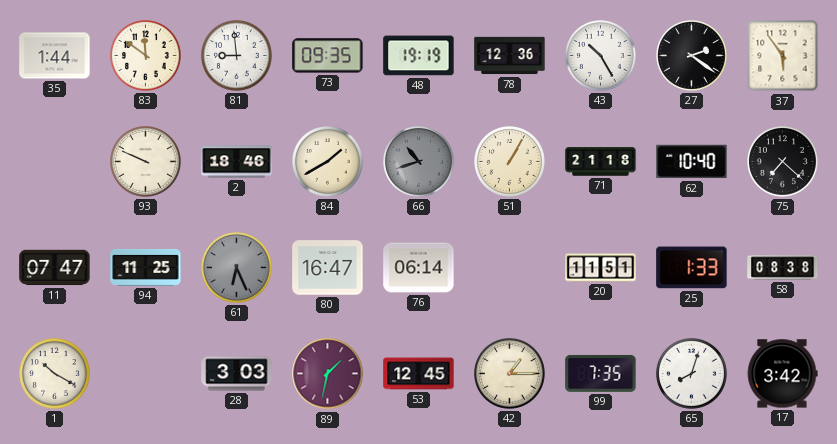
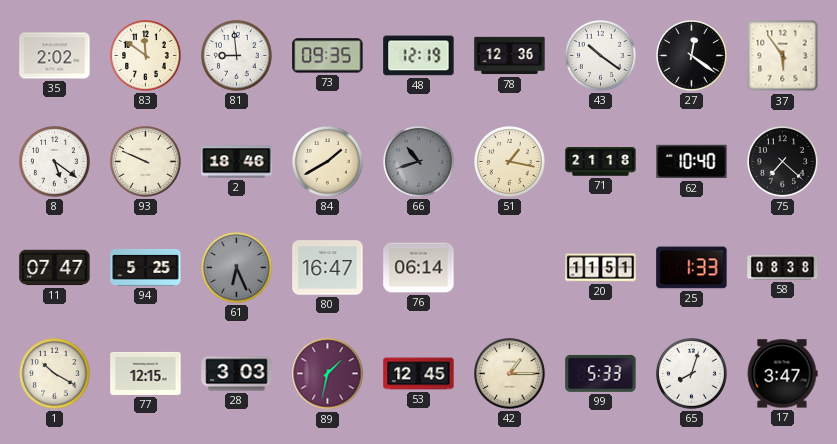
35: 1:44 -> 2:02
48: 19:19 -> 12:19
43: 10:25 -> 10:21
27: 2:21 -> 12:21
8: none -> 5:21
51: 1:05 -> 1:17
94: 11:25 -> 5:25
77: none -> 12:15
99: 7:35 -> 5:33
17: 3:42 -> 3:47
